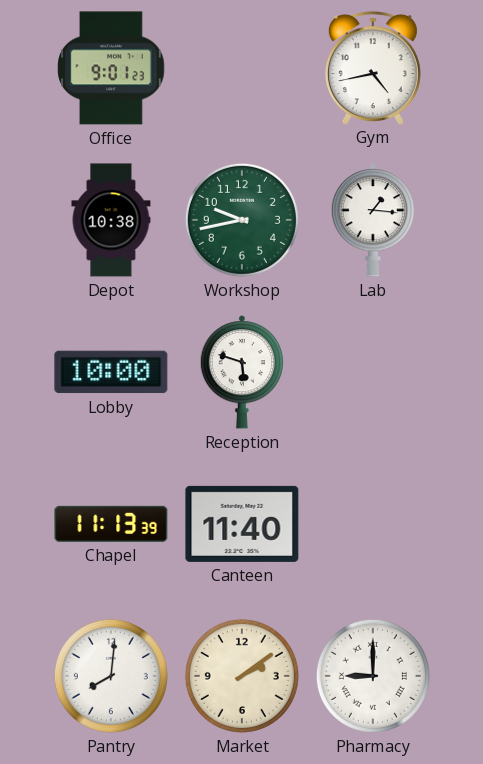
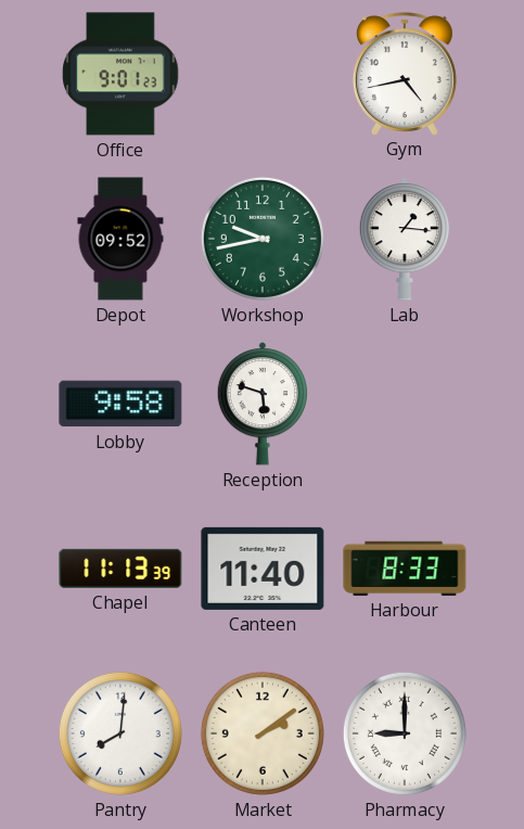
Depot: 10:38 -> 09:52
Lobby: 10:00 -> 9:58
Harbour: none -> 8:33
